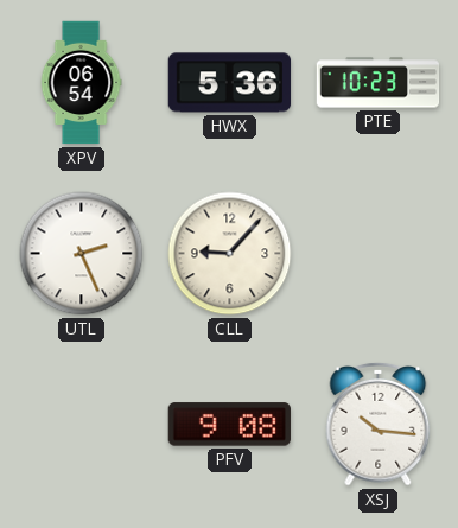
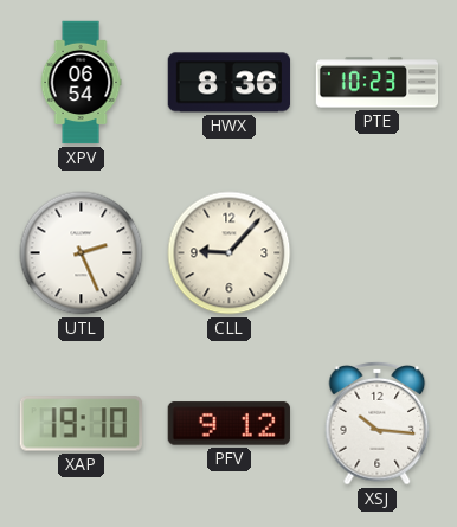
HWX: 5:36 -> 8:36
XAP: none -> 19:10
PFV: 9:08 -> 9:12
